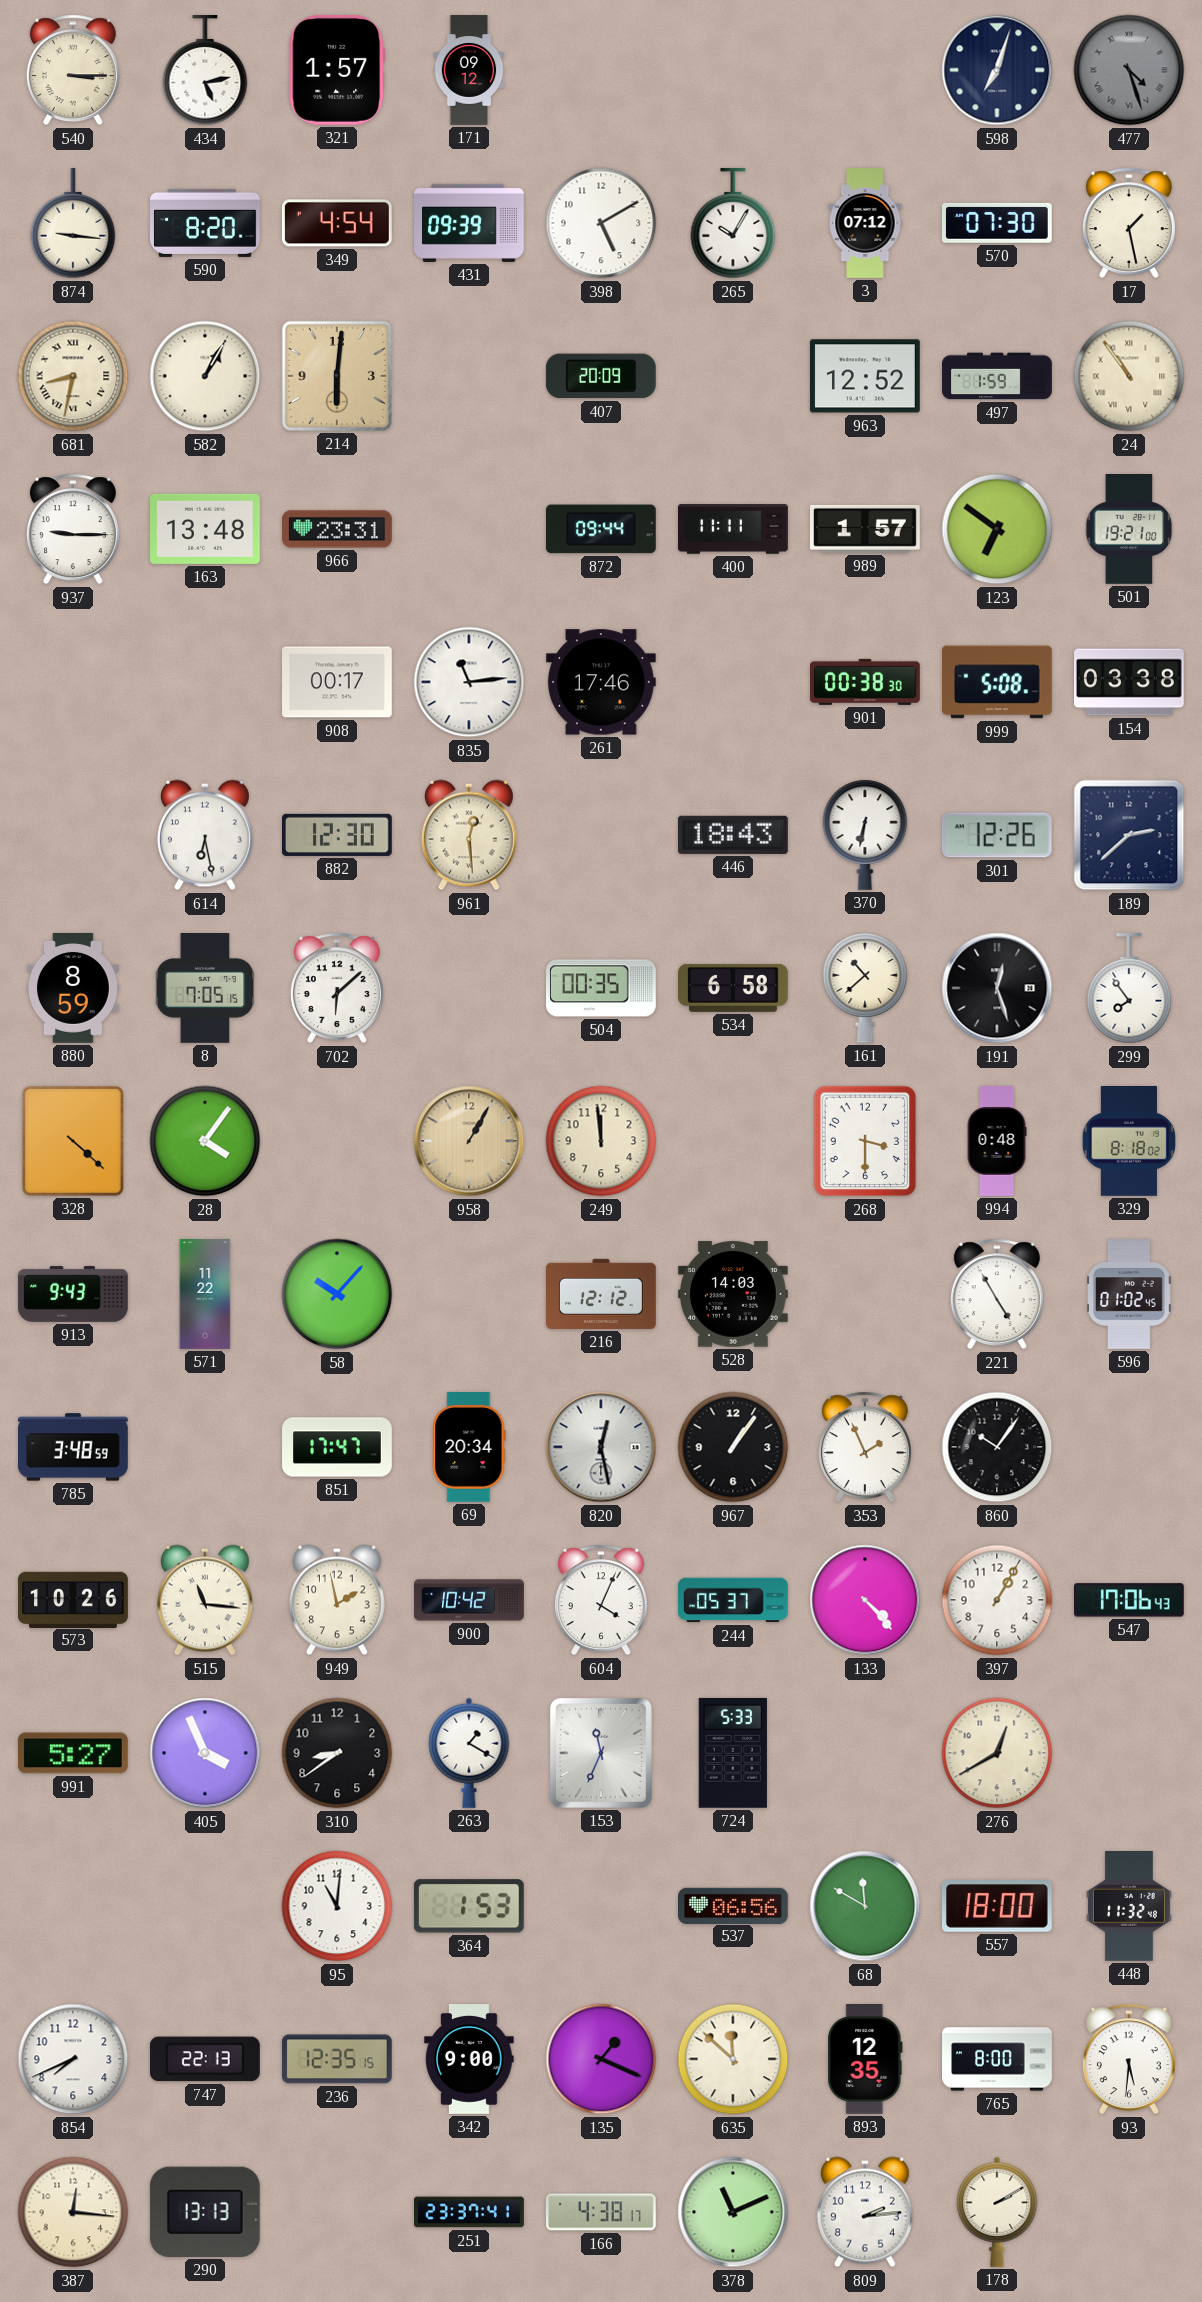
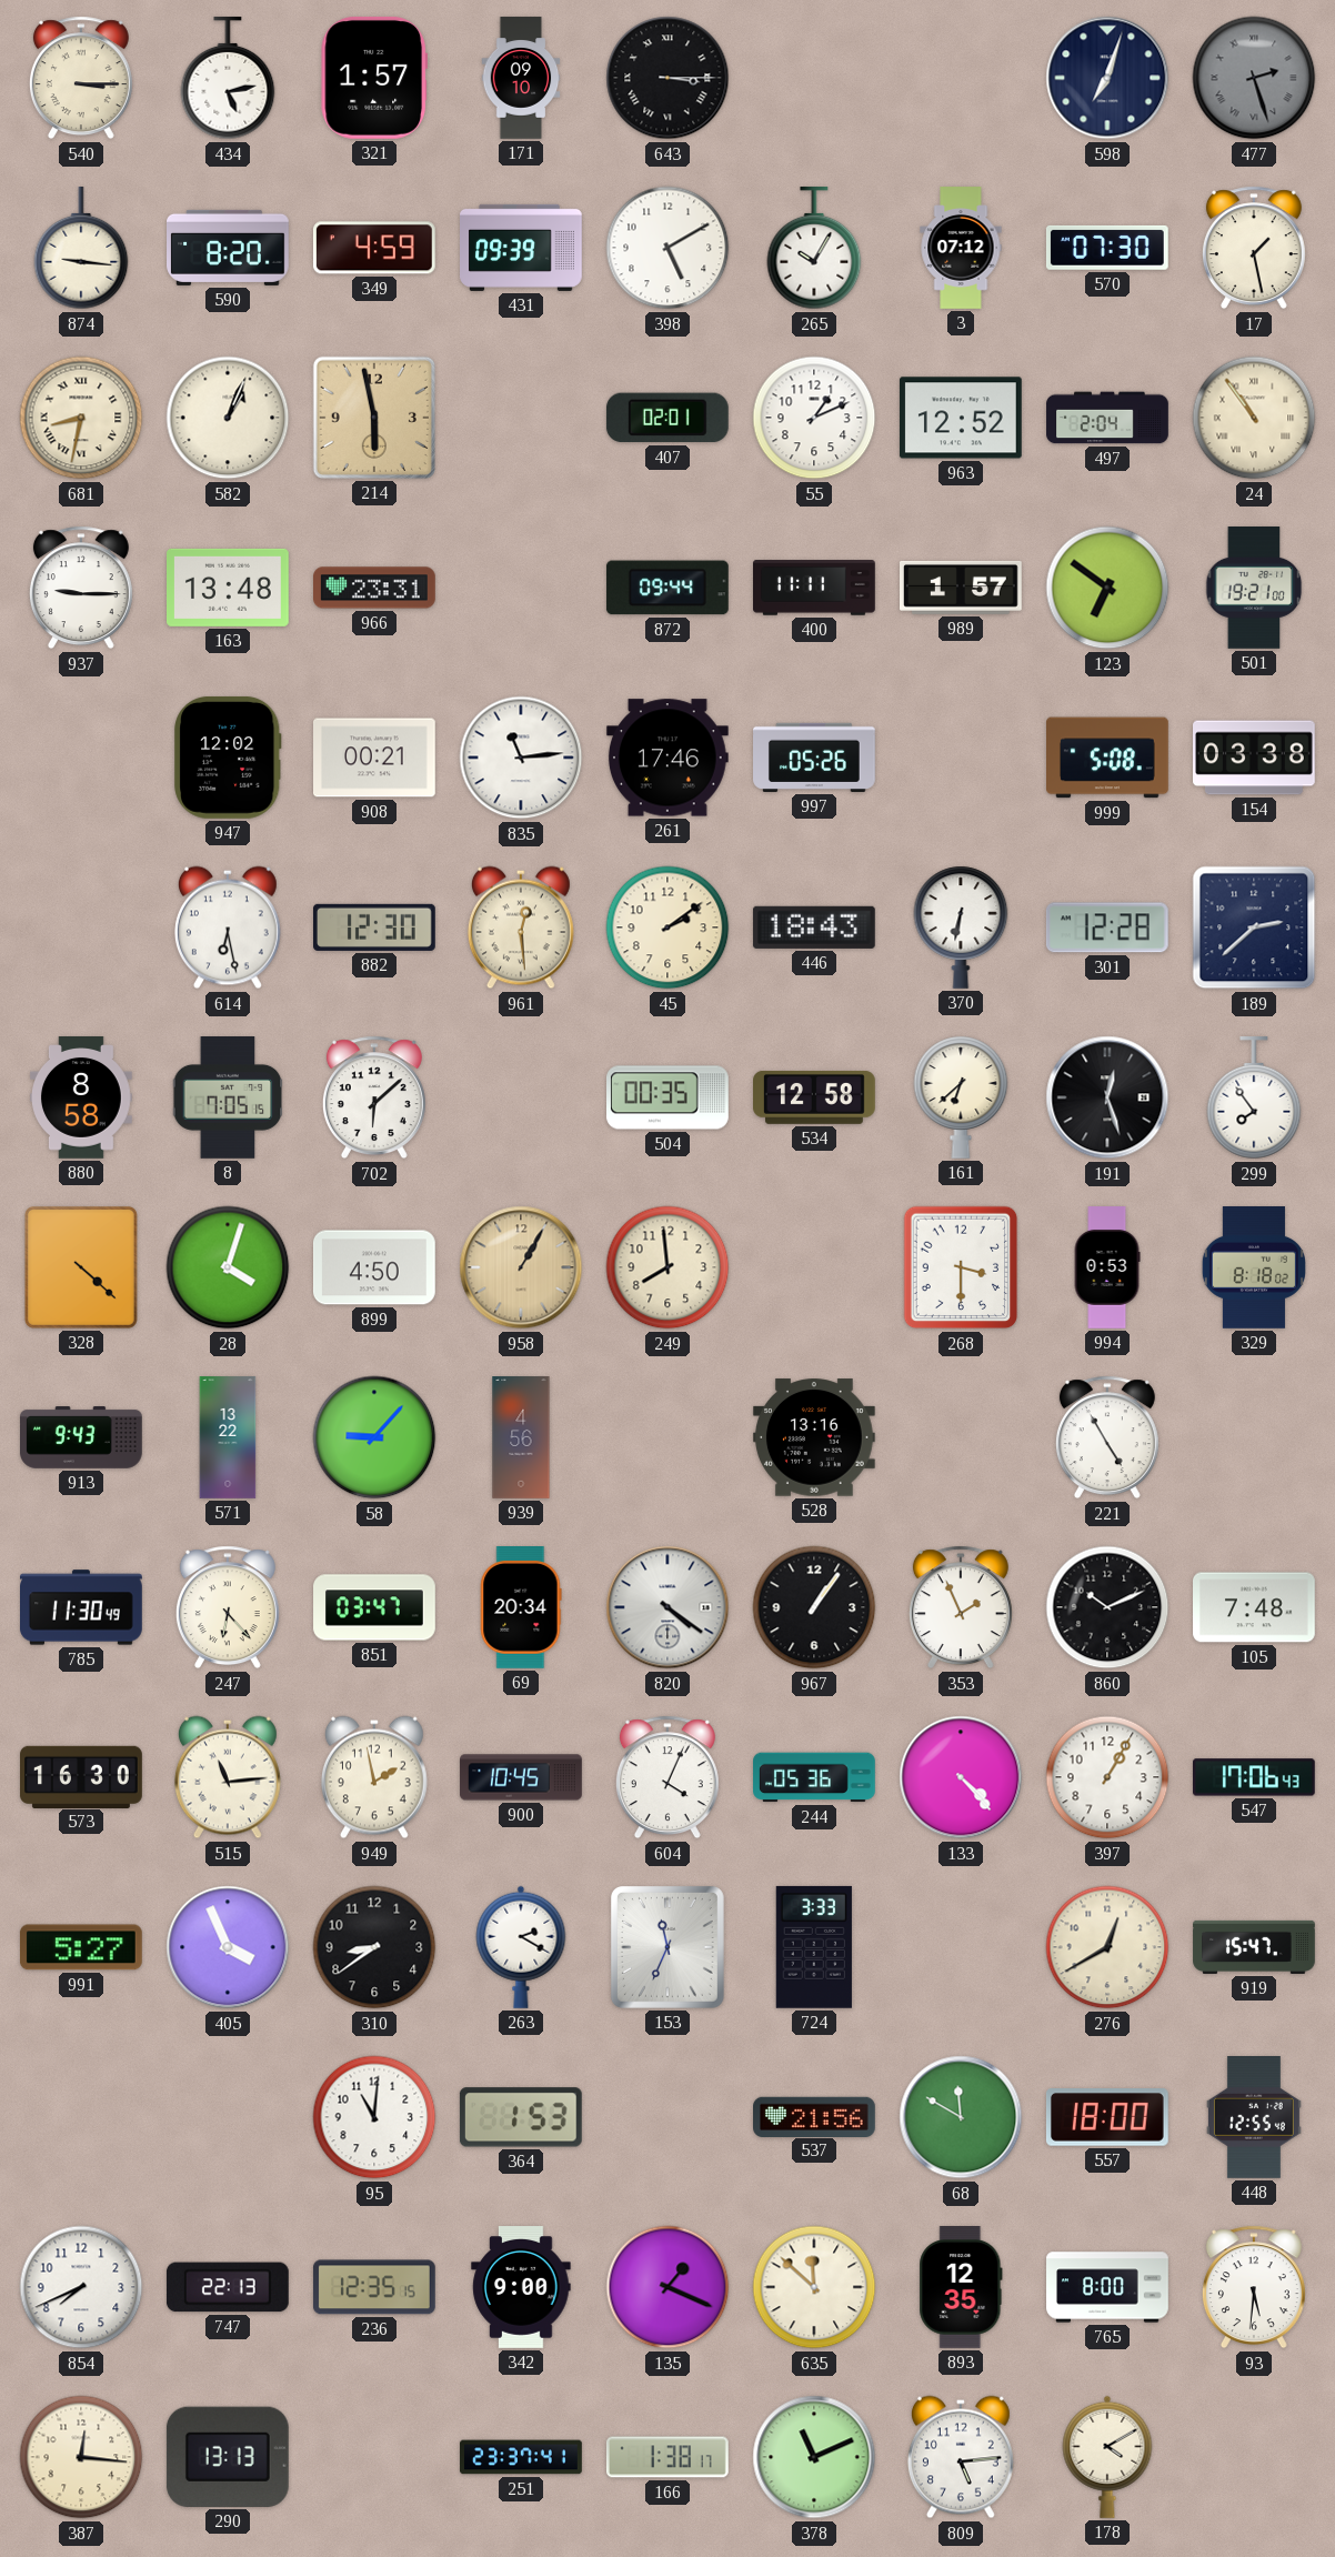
171: 09:12 -> 09:10
643: none -> 3:15
477: 4:27 -> 2:27
349: 4:54 -> 4:59
582: 1:05 -> 1:04
214: 6:01 -> 5:58
407: 20:09 -> 02:01
55: none -> 1:11
497: 1:59 -> 2:04
947: none -> 12:02
908: 00:17 -> 00:21
997: none -> 05:26
901: 00:38 -> none
45: none -> 2:09
301: 12:26 -> 12:28
880: 8:59 -> 8:58
534: 6:58 -> 12:58
161: 10:38 -> 6:38
28: 4:06 -> 4:03
899: none -> 4:50
249: 11:59 -> 7:59
994: 0:48 -> 0:53
571: 11:22 -> 13:22
58: 10:07 -> 9:07
939: none -> 4:56
216: 12:12 -> none
528: 14:03 -> 13:16
596: 01:02 -> none
785: 3:48 -> 11:30
247: none -> 6:23
851: 17:47 -> 03:47
820: 12:28 -> 4:21
860: 10:06 -> 10:11
105: none -> 7:48
573: 10:26 -> 16:30
515: 11:16 -> 11:14
900: 10:42 -> 10:45
244: 05:37 -> 05:36
263: 1:20 -> 2:20
724: 5:33 -> 3:33
919: none -> 15:47
537: 06:56 -> 21:56
448: 11:32 -> 12:55
166: 4:38 -> 1:38
809: 2:14 -> 5:14
178: 2:10 -> 4:10
